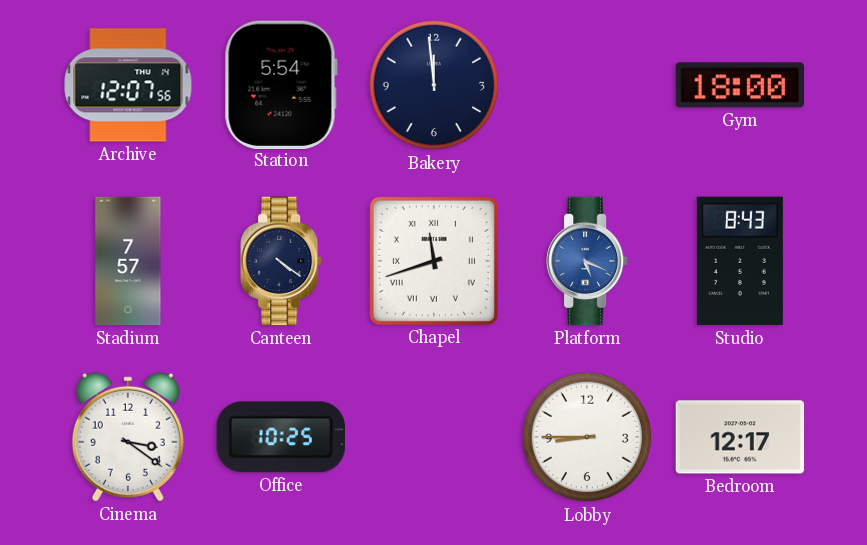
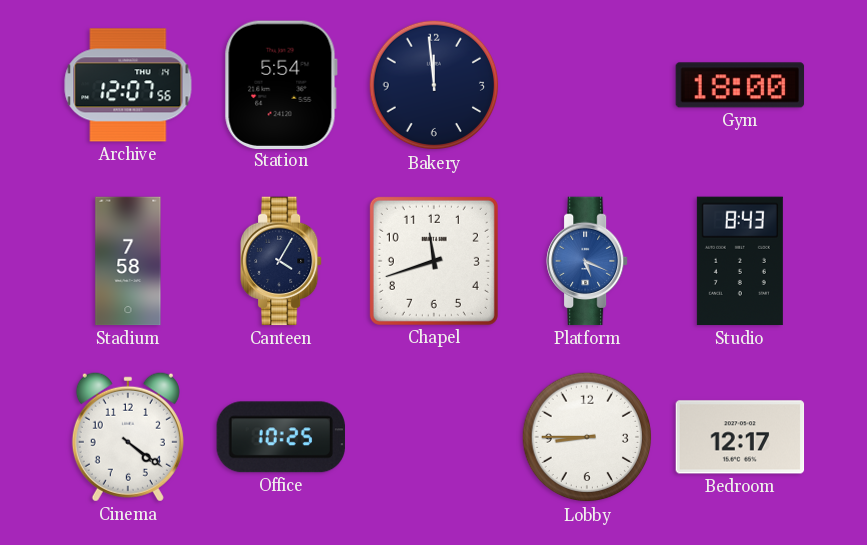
Stadium: 7:57 -> 7:58
Canteen: 4:21 -> 4:05
Chapel numerals: Roman -> Arabic
Cinema: 3:21 -> 4:21
